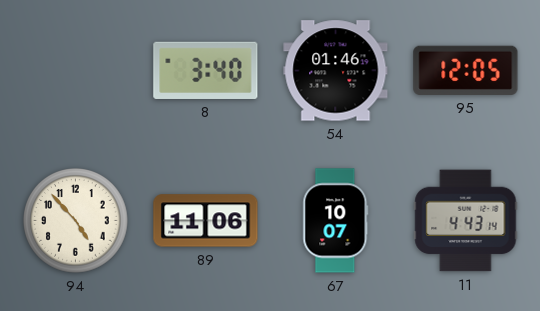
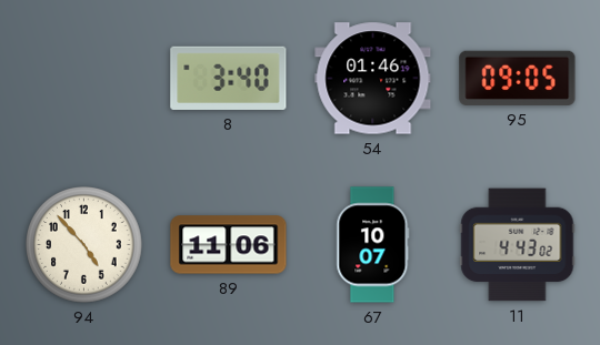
95: 12:05 -> 09:05
11: 4:43:14 -> 4:43:02
